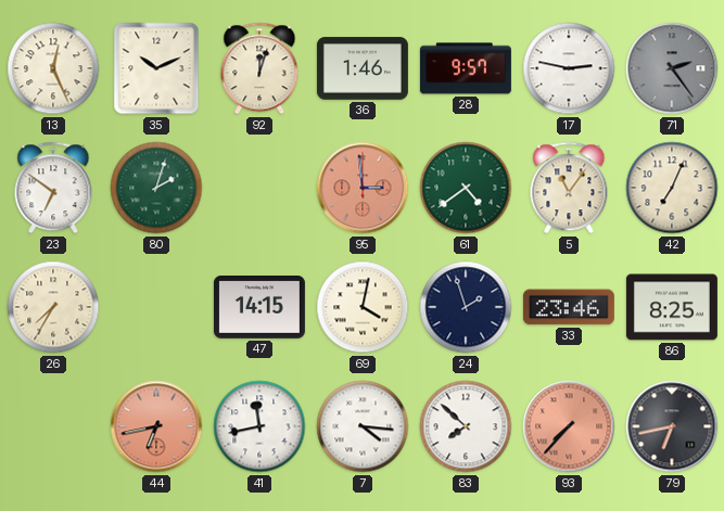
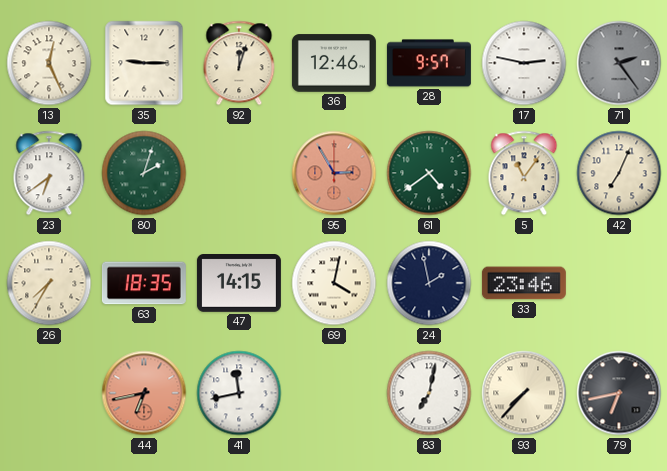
35: 10:11 -> 9:15
36: 1:46 -> 12:46
23: 6:51 -> 6:39
95: 2:59 -> 2:55
63: none -> 18:35
24: 1:57 -> 1:58
86: 8:25 -> none
7: 4:16 -> none
83: 7:52 -> 7:02
93 dial: salmon -> cream
